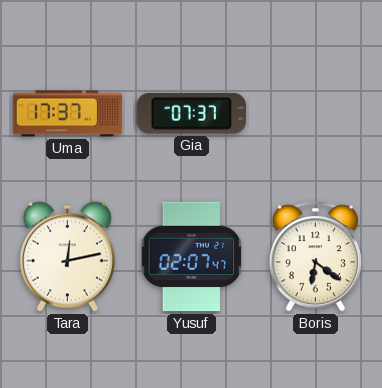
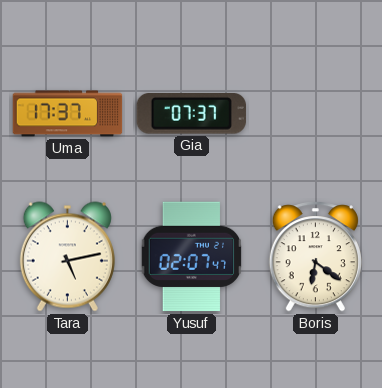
Tara: 12:13 -> 5:13
